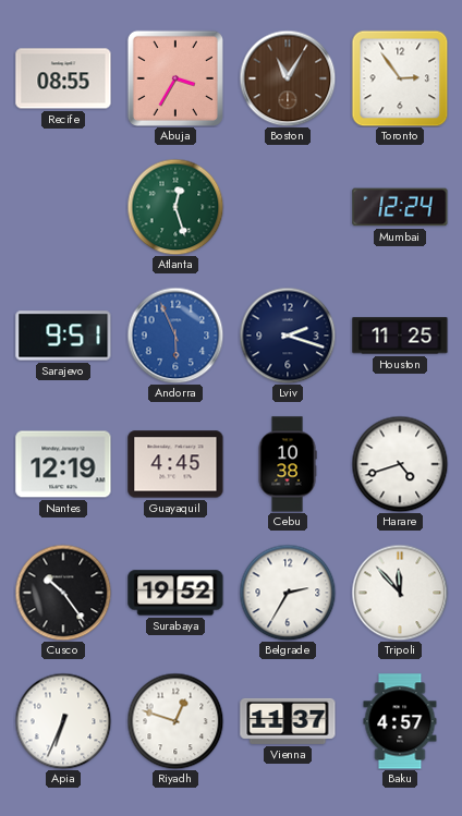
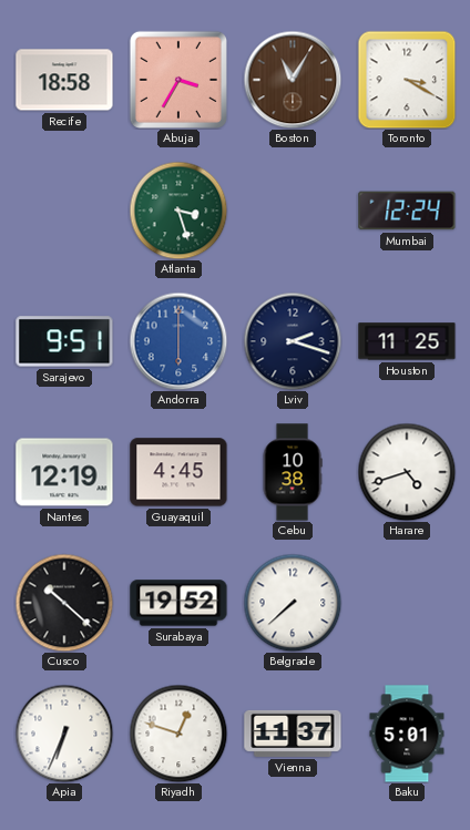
Recife: 08:55 -> 18:58
Toronto: 2:54 -> 3:20
Atlanta: 12:27 -> 3:27
Andorra: 5:56 -> 6:00
Cusco: 10:24 -> 10:22
Belgrade: 2:35 -> 7:38
Tripoli: 11:53 -> none
Baku: 4:57 -> 5:01
